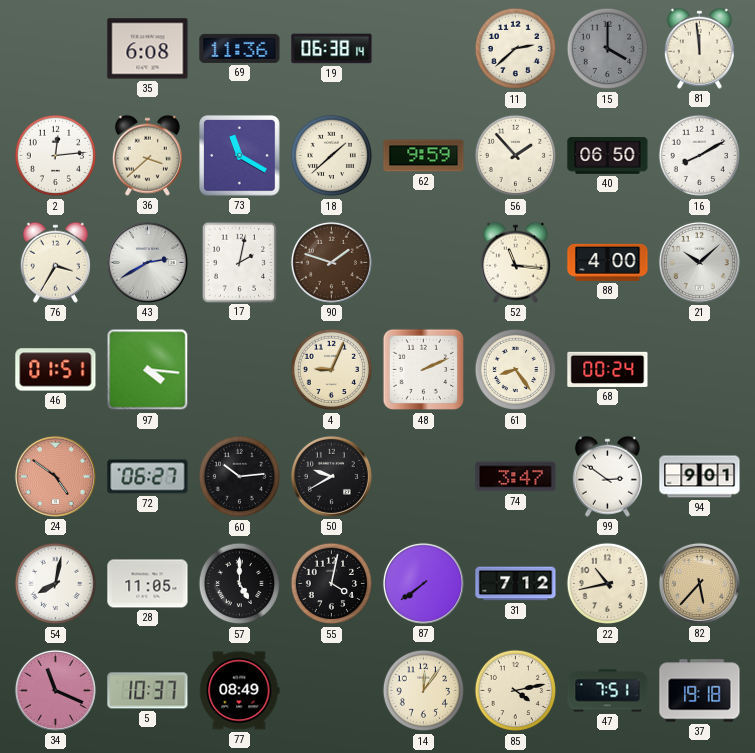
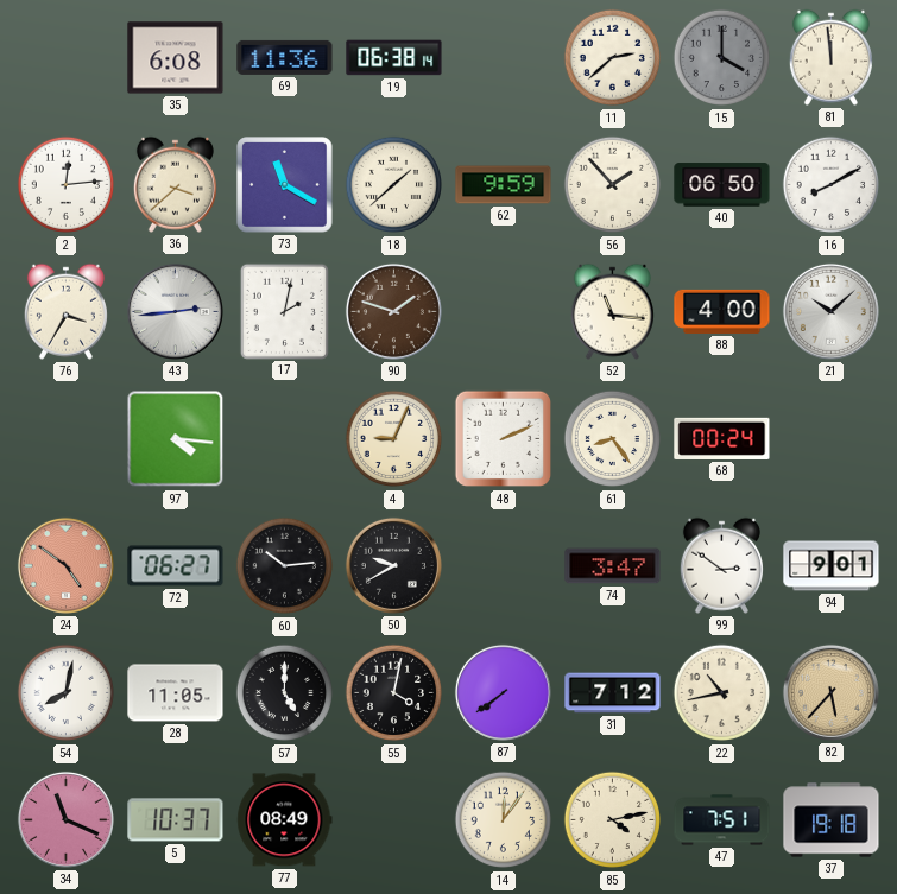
43: 2:40 -> 2:44
46: 01:51 -> none
